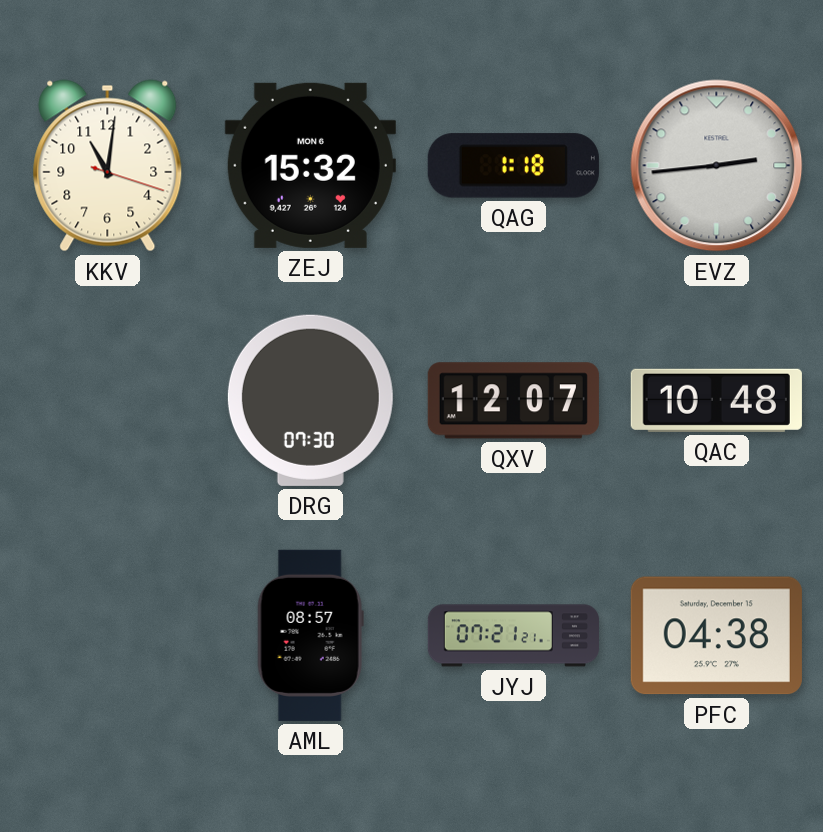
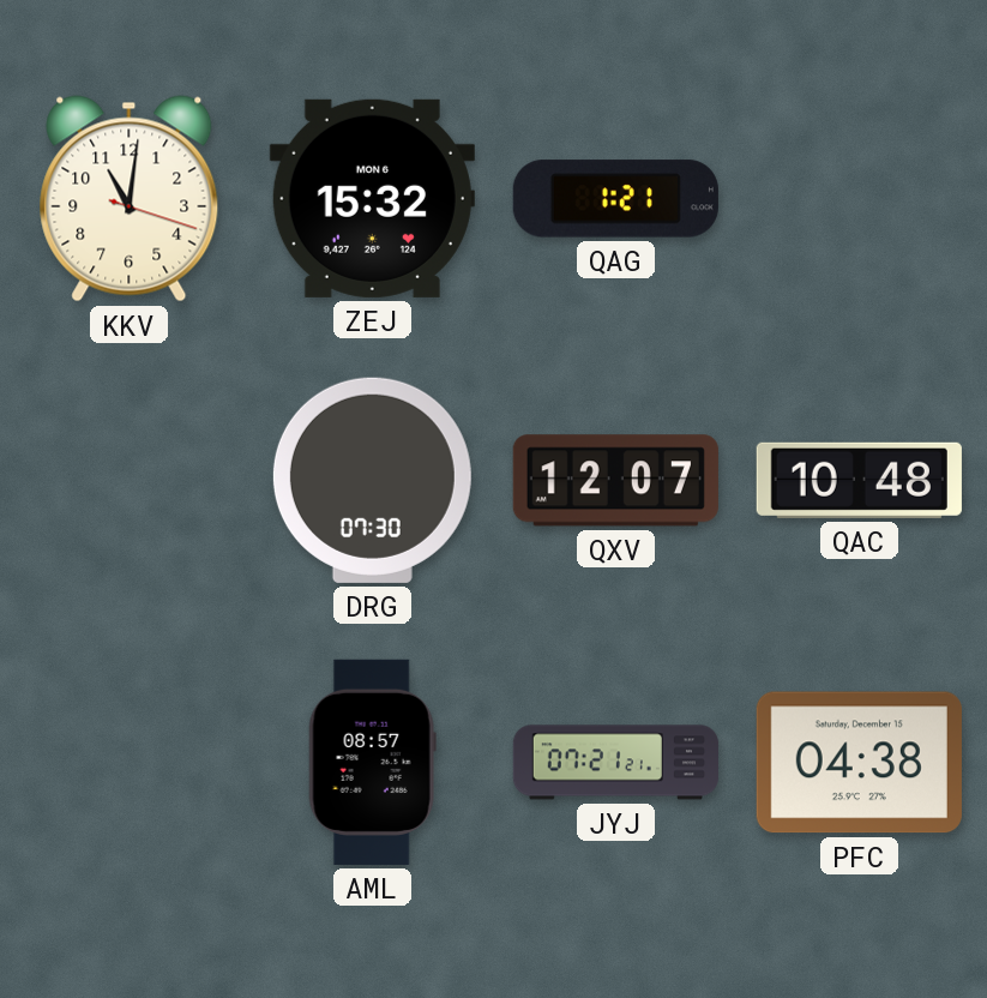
QAG: 1:18 -> 1:21
EVZ: 2:44 -> none
